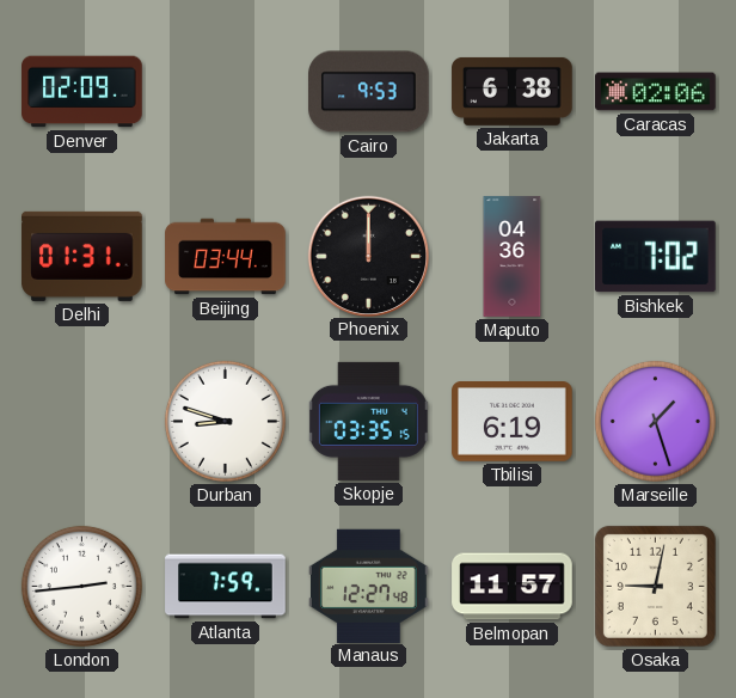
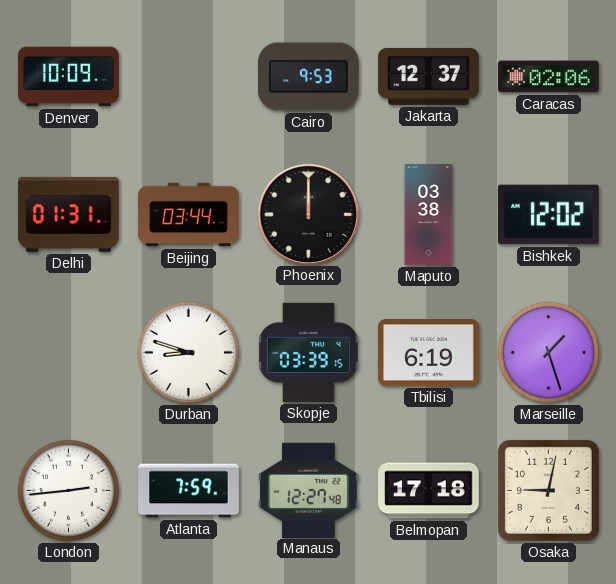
Denver: 02:09 -> 10:09
Jakarta: 6:38 -> 12:37
Maputo: 04:36 -> 03:38
Bishkek: 7:02 -> 12:02
Skopje: 03:35 -> 03:39
Belmopan: 11:57 -> 17:18
